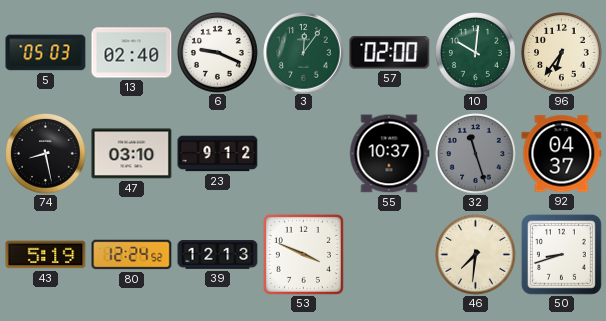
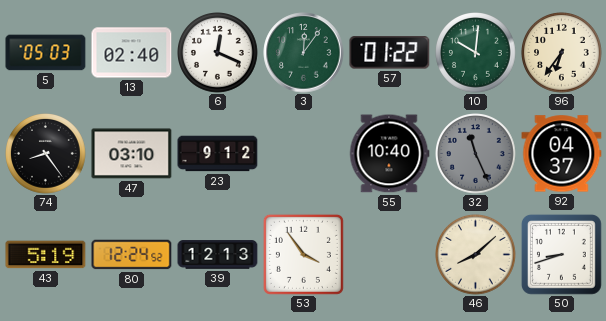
6: 9:19 -> 12:19
57: 02:00 -> 01:22
74: 8:28 -> 8:24
55: 10:37 -> 10:40
32: 11:27 -> 11:26
53: 3:49 -> 3:54
46: 7:31 -> 8:08
